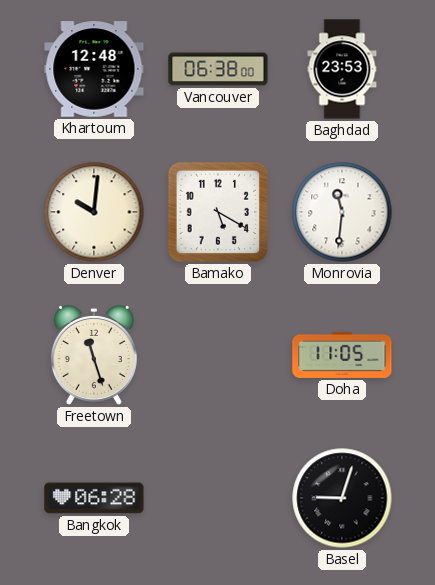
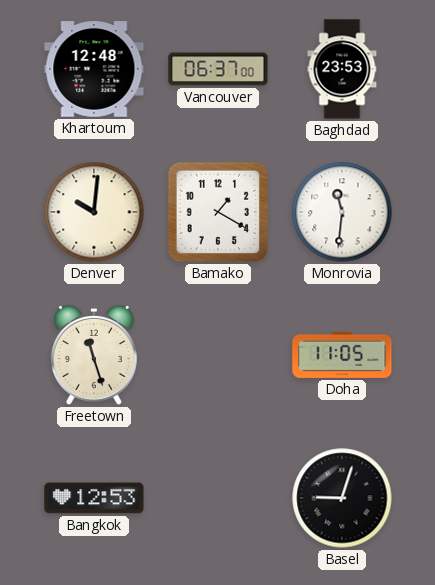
Vancouver: 06:38 -> 06:37
Bamako: 5:20 -> 1:20
Bangkok: 06:28 -> 12:53
